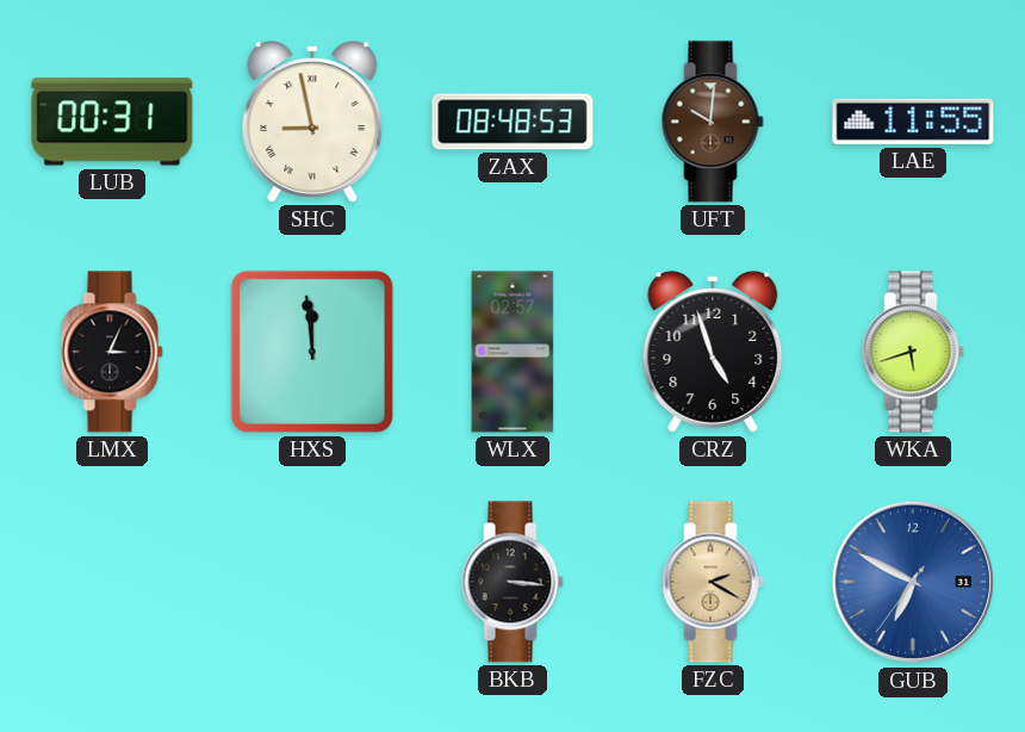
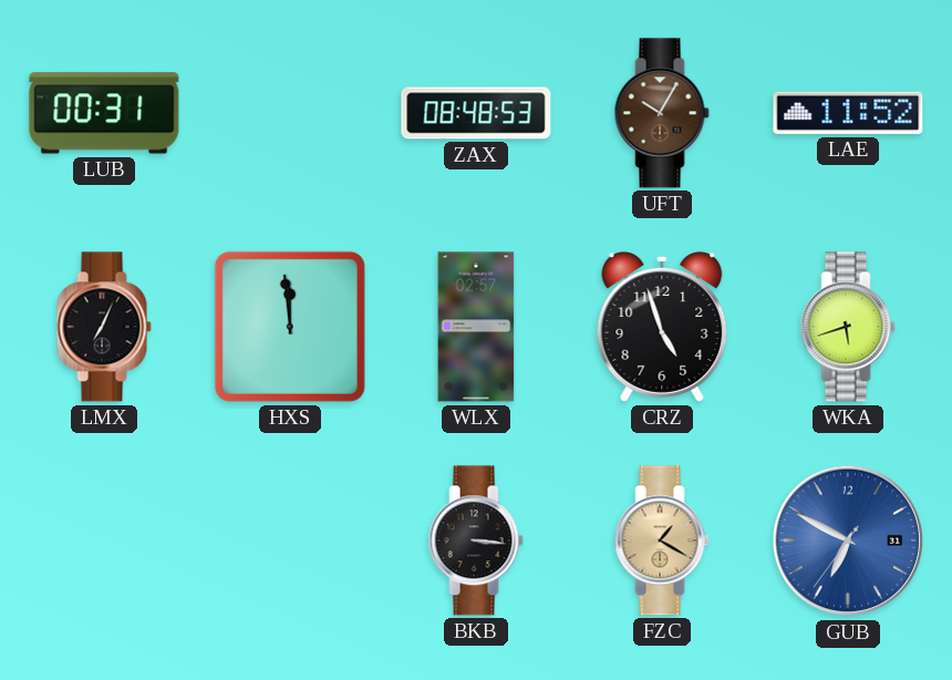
SHC: 8:58 -> none
UFT: 10:01 -> 10:05
LAE: 11:55 -> 11:52
LMX: 3:04 -> 7:04
FZC: 2:20 -> 1:20
